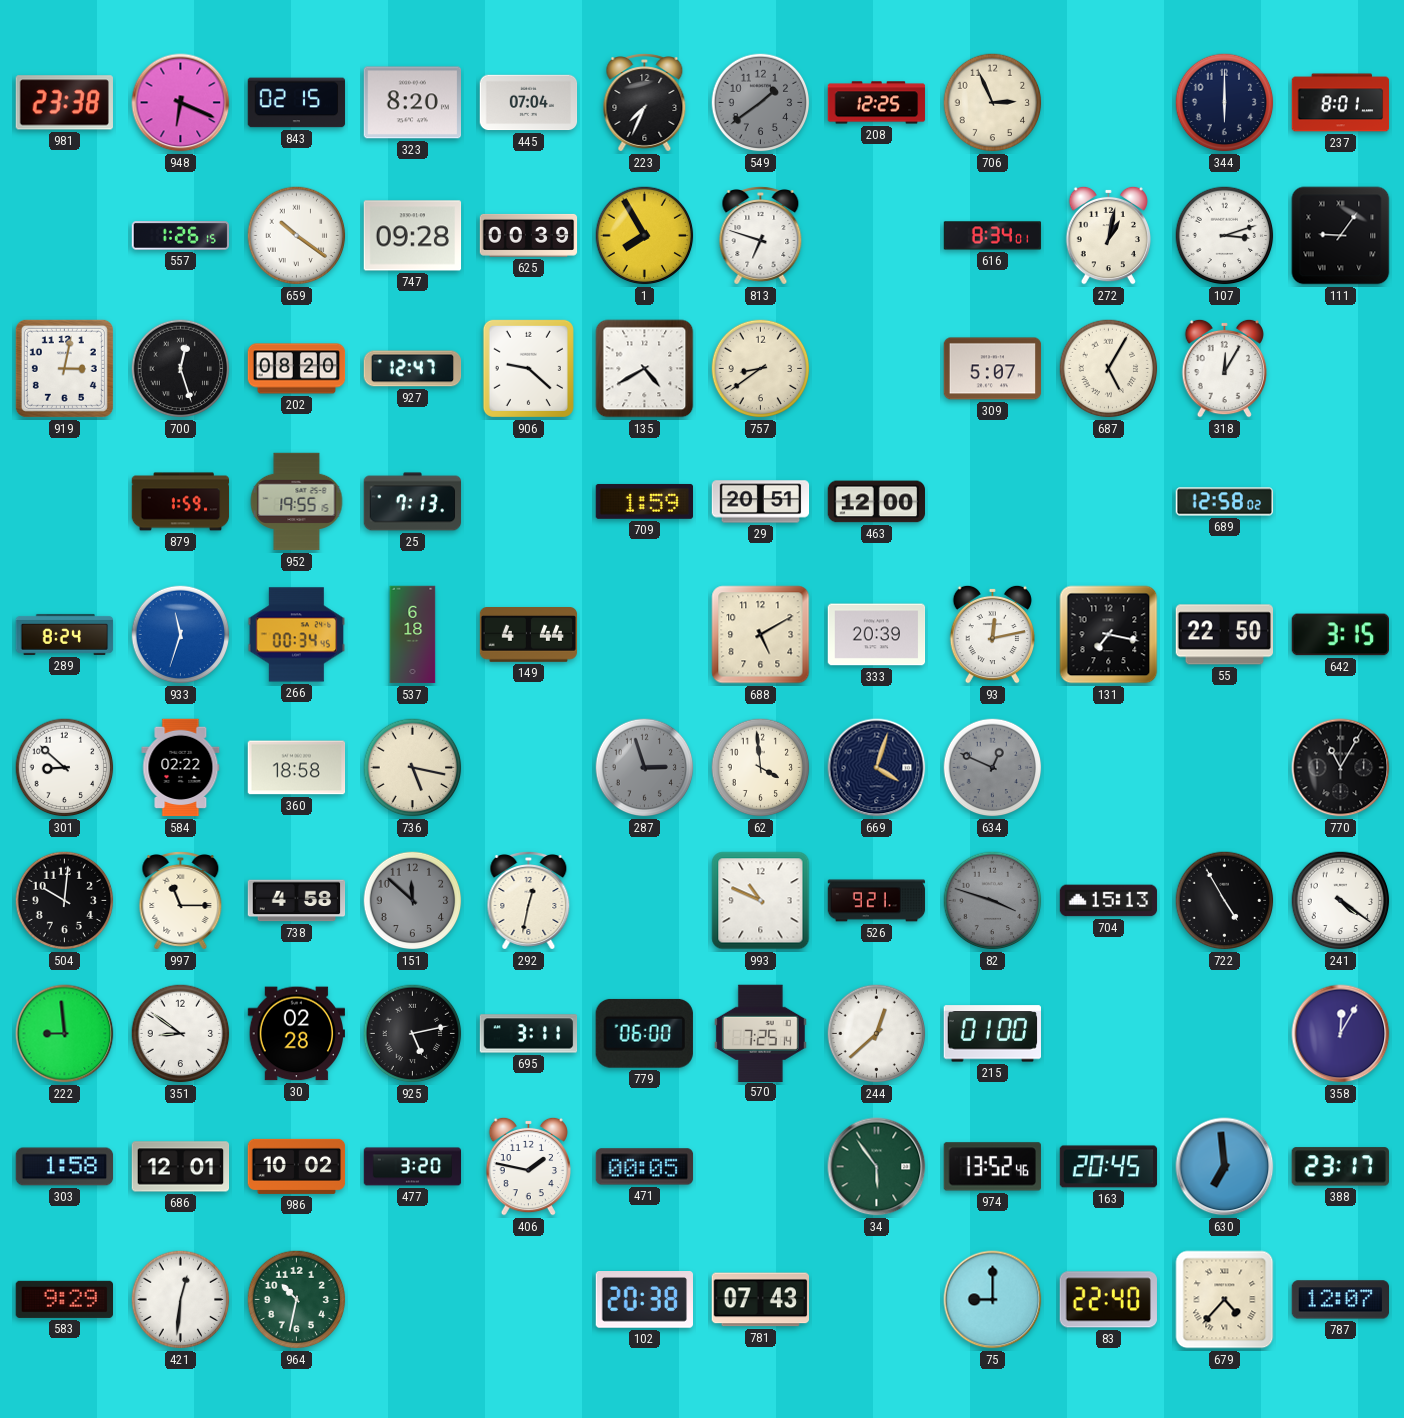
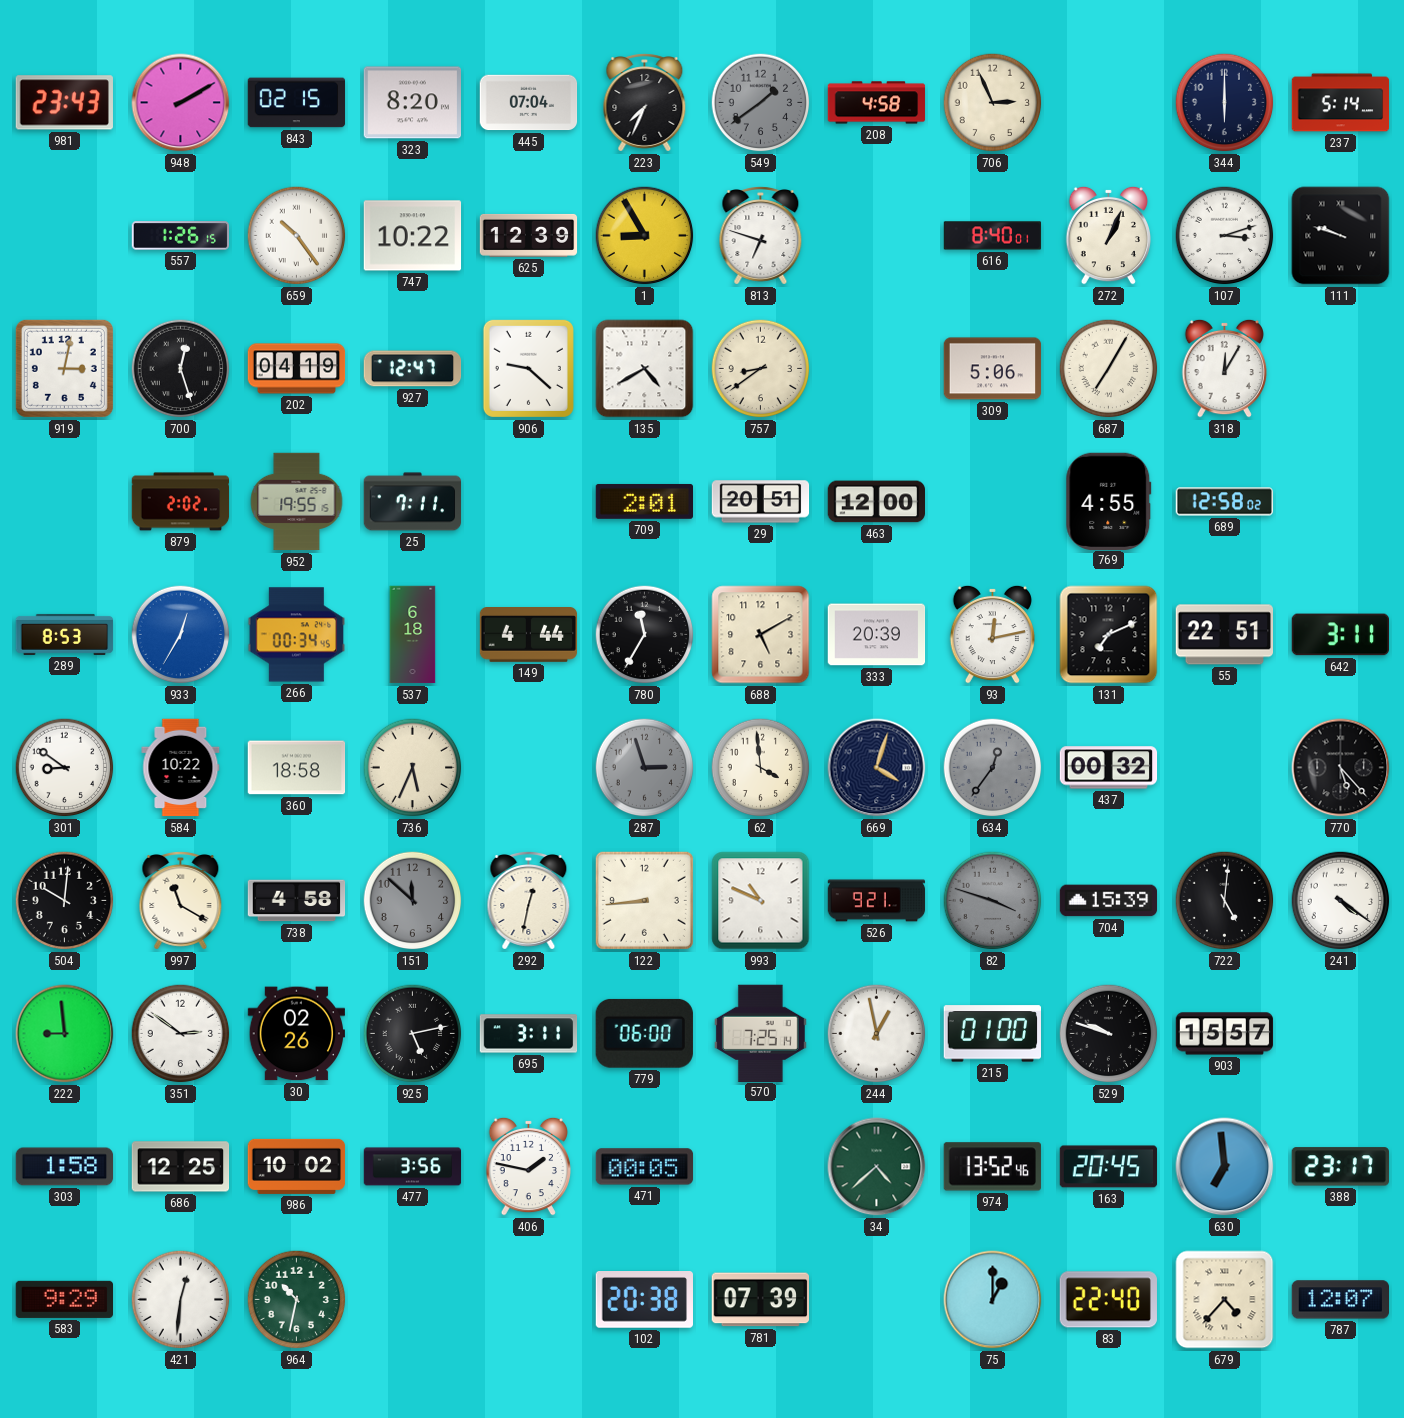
981: 23:38 -> 23:43
948: 6:19 -> 2:10
208: 12:25 -> 4:58
237: 8:01 -> 5:14
659: 10:21 -> 10:24
747: 09:28 -> 10:22
625: 00:39 -> 12:39
1: 7:55 -> 8:55
616: 8:34 -> 8:40
272: 1:02 -> 1:04
111: 9:06 -> 9:48
202: 08:20 -> 04:19
309: 5:07 -> 5:06
687: 5:05 -> 7:05
879: 1:59 -> 2:02
25: 7:13 -> 7:11
709: 1:59 -> 2:01
769: none -> 4:55
289: 8:24 -> 8:53
933: 11:33 -> 12:35
780: none -> 11:35
131: 7:17 -> 7:11
55: 22:50 -> 22:51
642: 3:15 -> 3:11
301: 8:52 -> 8:51
584: 02:22 -> 10:22
736: 5:17 -> 5:34
634: 12:49 -> 12:36
437: none -> 00:32
770: 11:05 -> 5:23
997: 11:15 -> 11:20
122: none -> 8:44
704: 15:13 -> 15:39
722: 4:55 -> 5:01
351: 8:51 -> 2:51
30: 02:28 -> 02:26
244: 12:38 -> 12:58
529: none -> 9:48
903: none -> 15:57
358: 12:05 -> none
686: 12:01 -> 12:25
477: 3:20 -> 3:56
34: 5:54 -> 4:38
781: 07:43 -> 07:39
75: 9:00 -> 1:00
